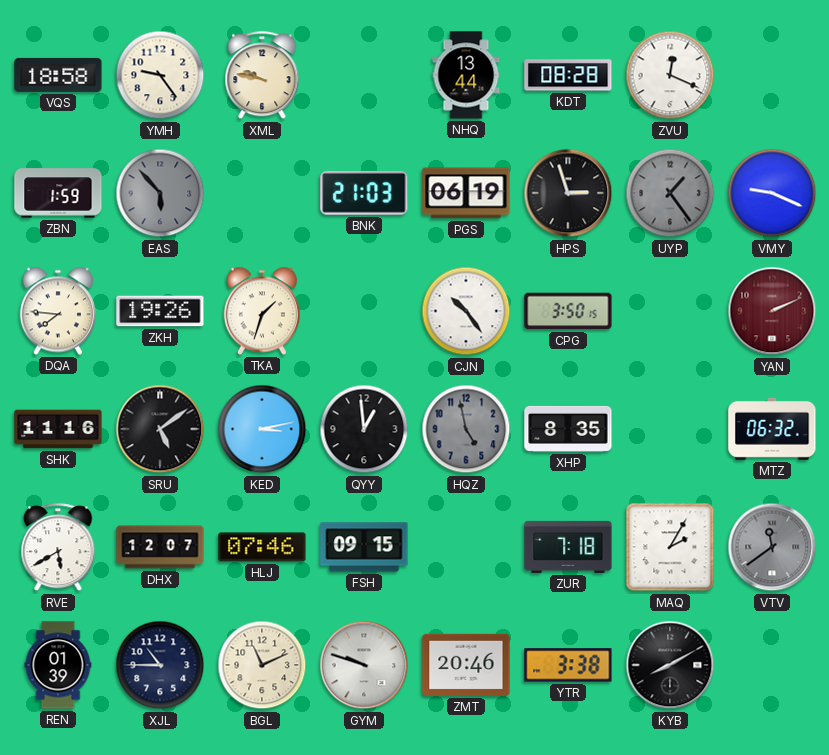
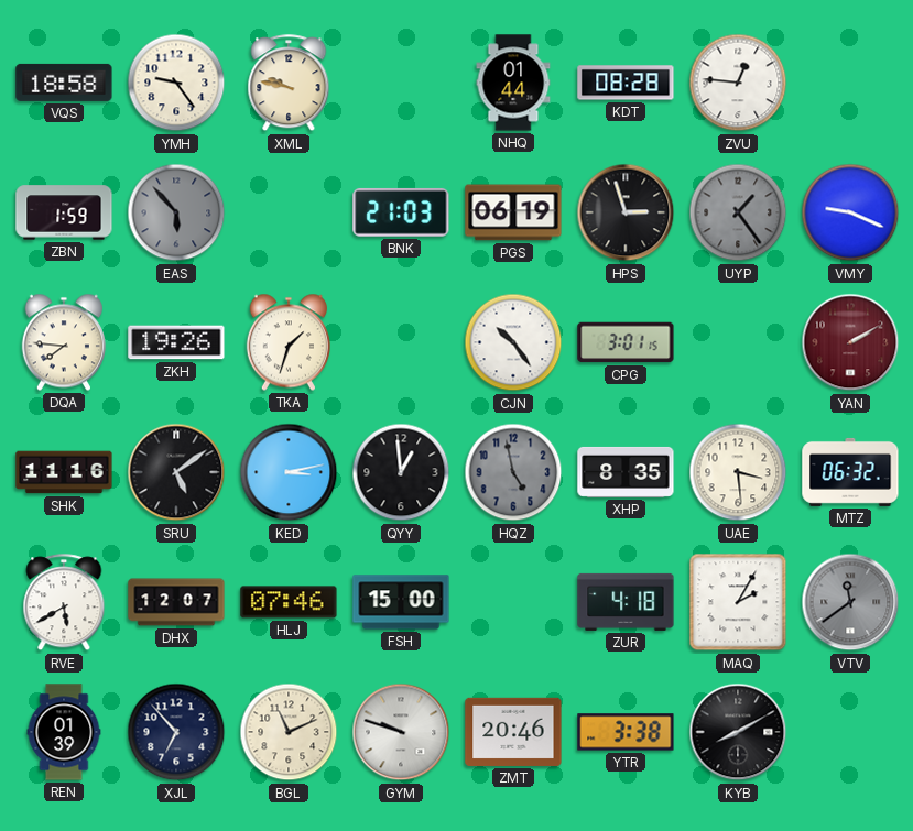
NHQ: 13:44 -> 01:44
ZVU: 12:19 -> 12:46
CPG: 3:50 -> 3:01
YAN: 2:11 -> 2:10
UAE: none -> 3:29
FSH: 09:15 -> 15:00
ZUR: 7:18 -> 4:18
XJL: 10:45 -> 6:53
